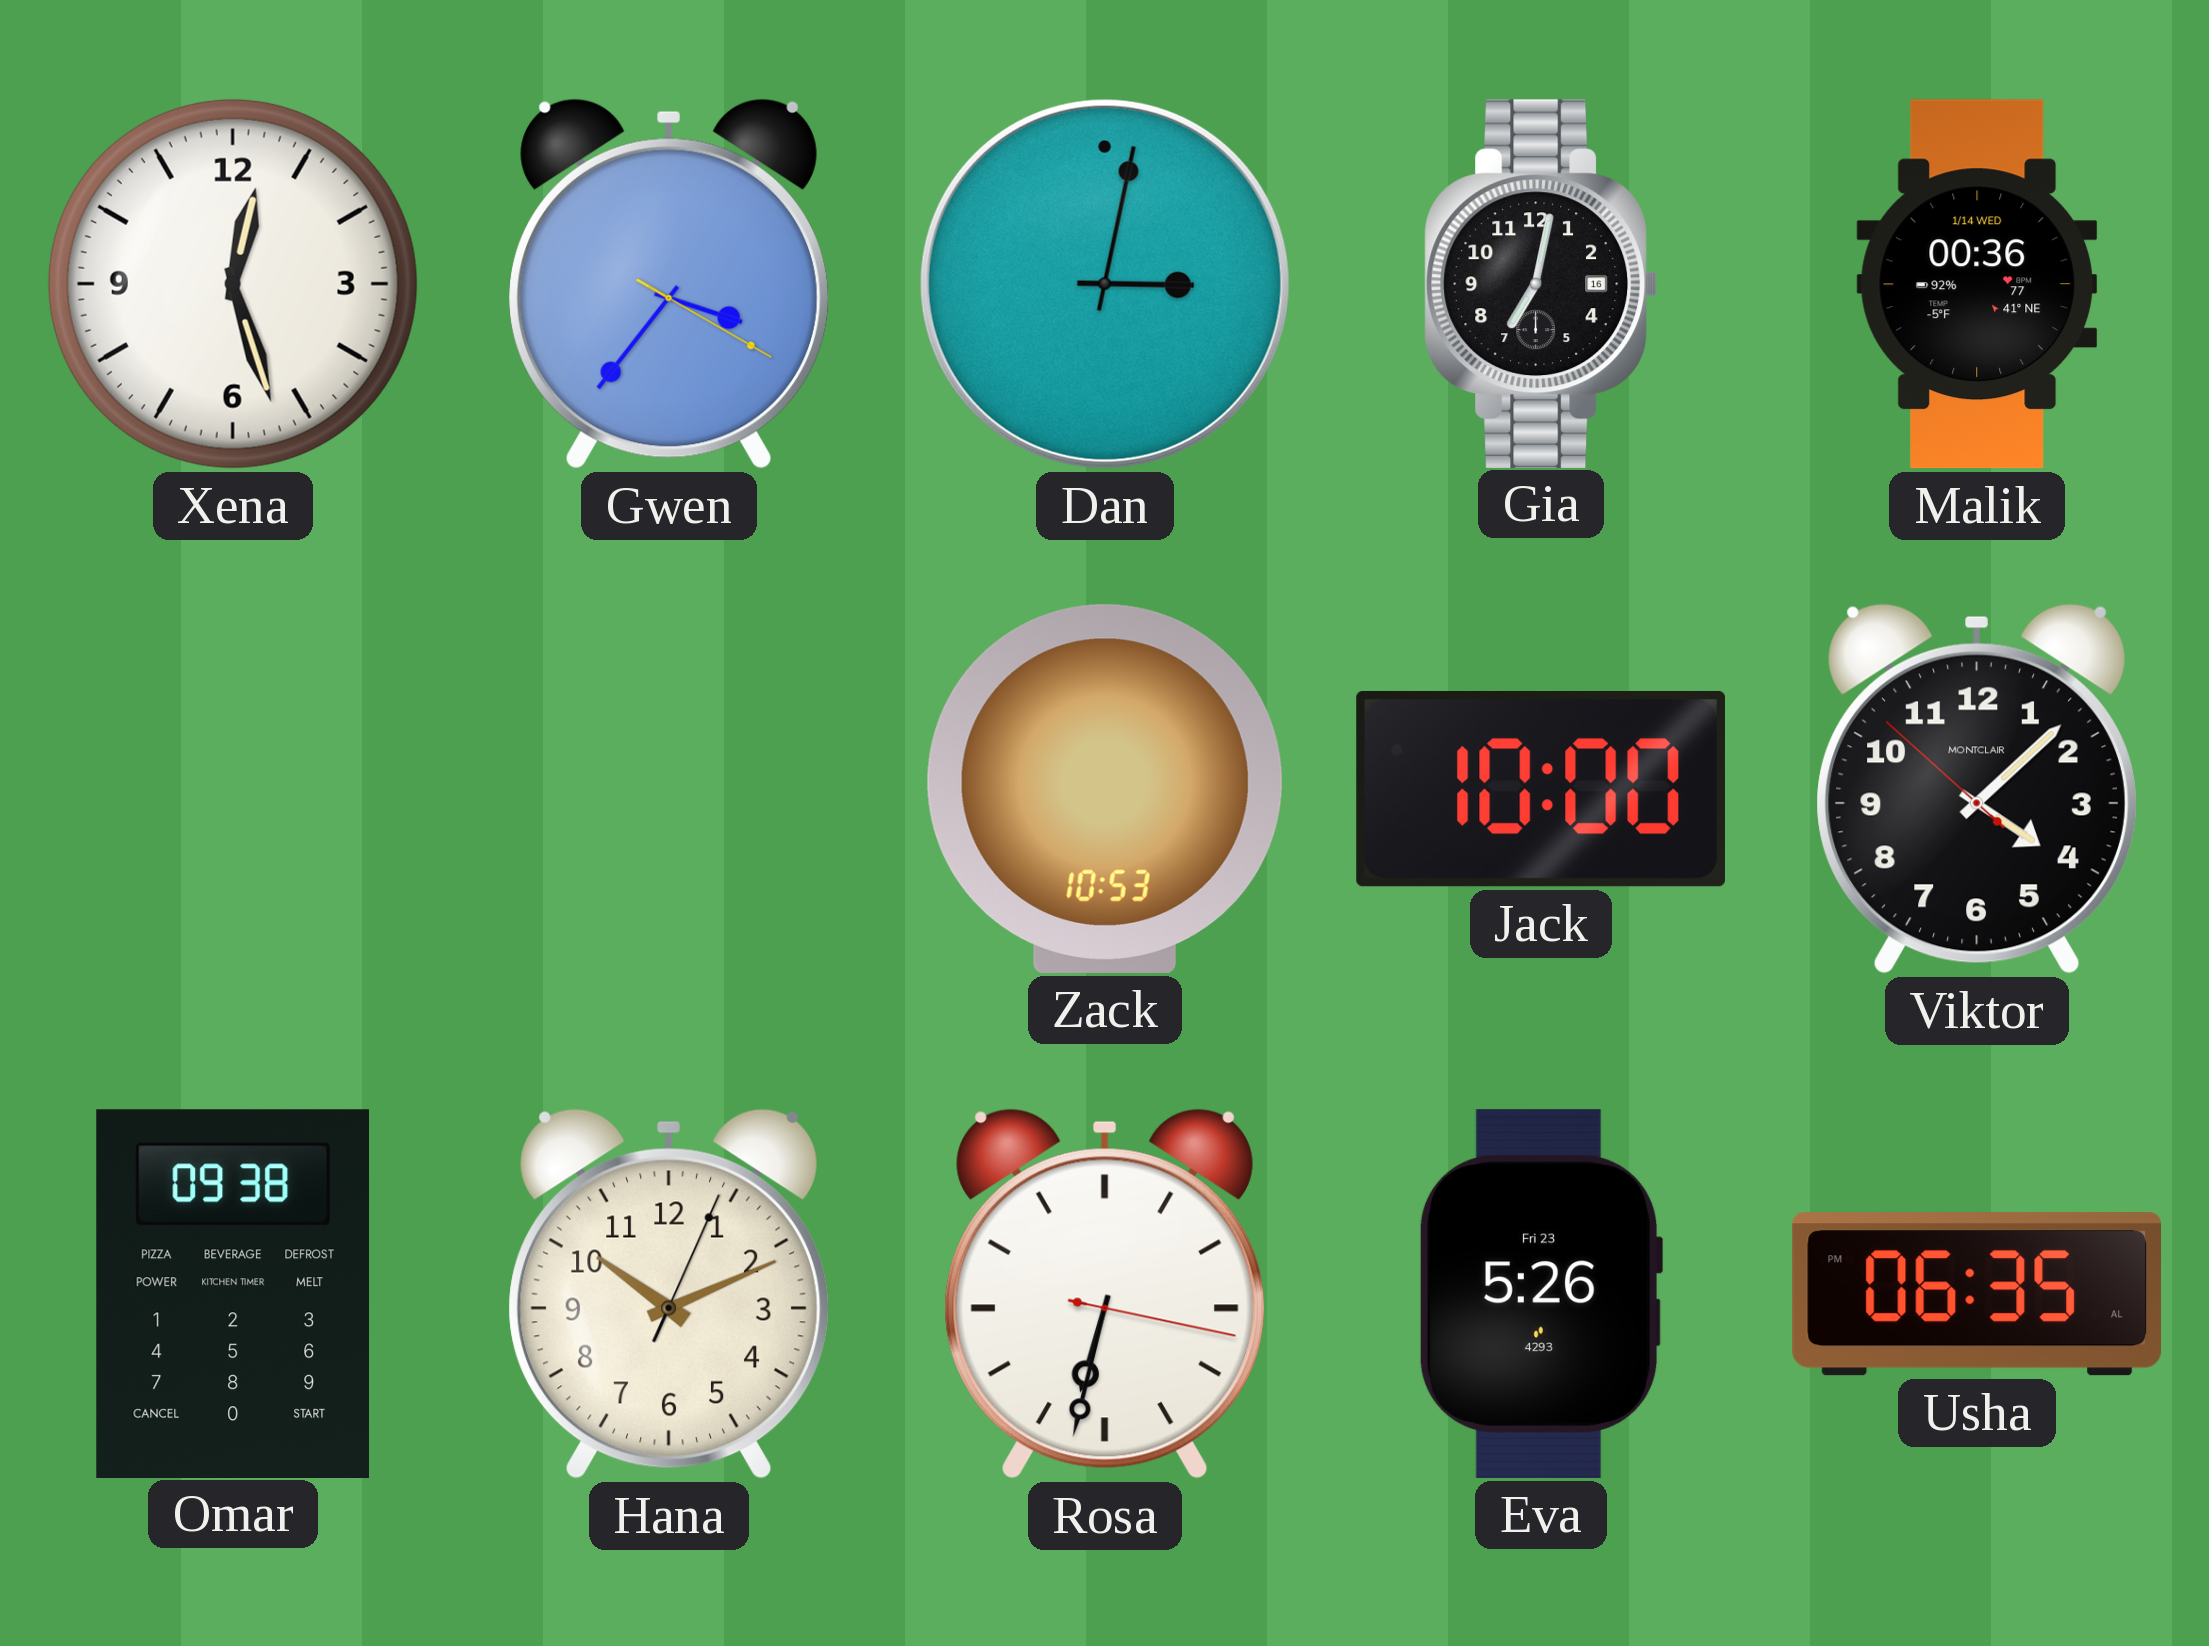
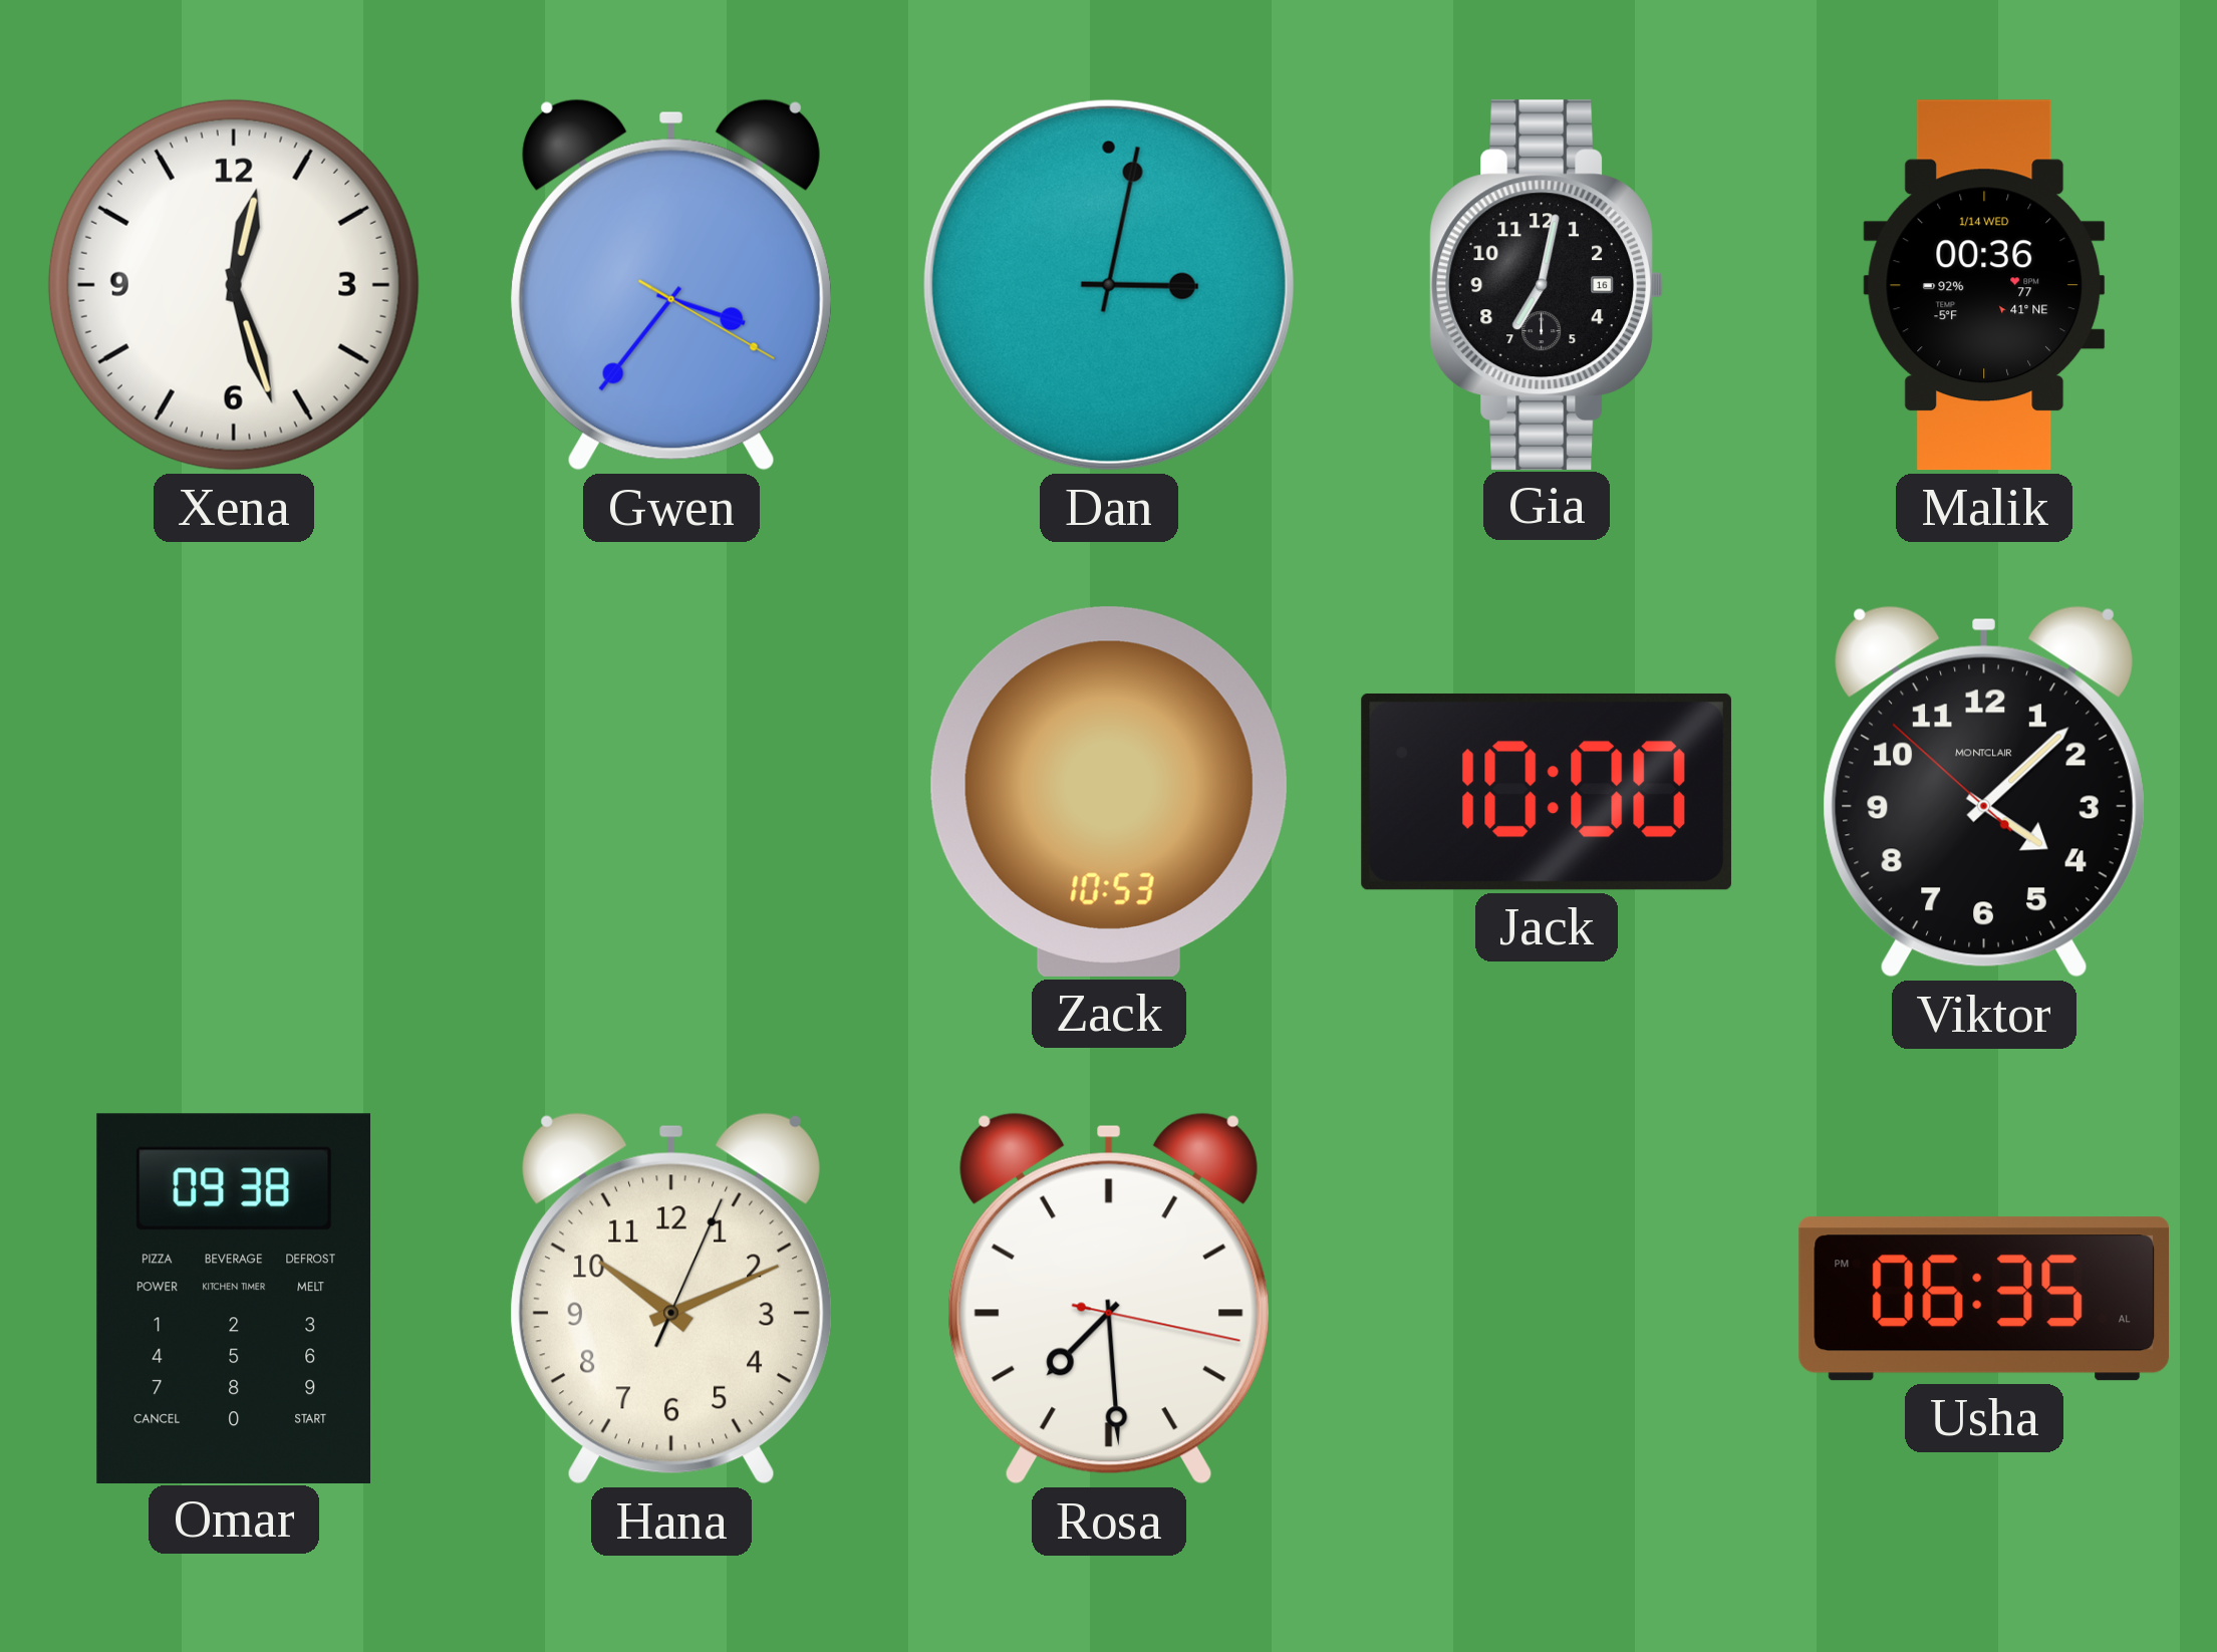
Rosa: 6:32 -> 7:29
Eva: 5:26 -> none
